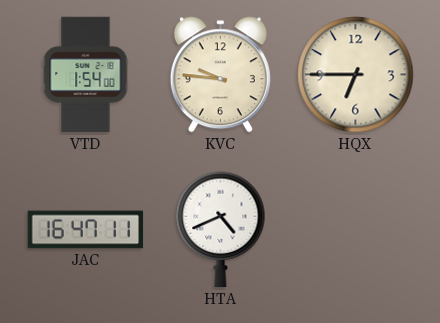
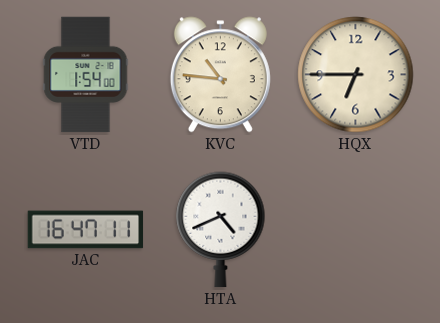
KVC: 9:46 -> 10:46
